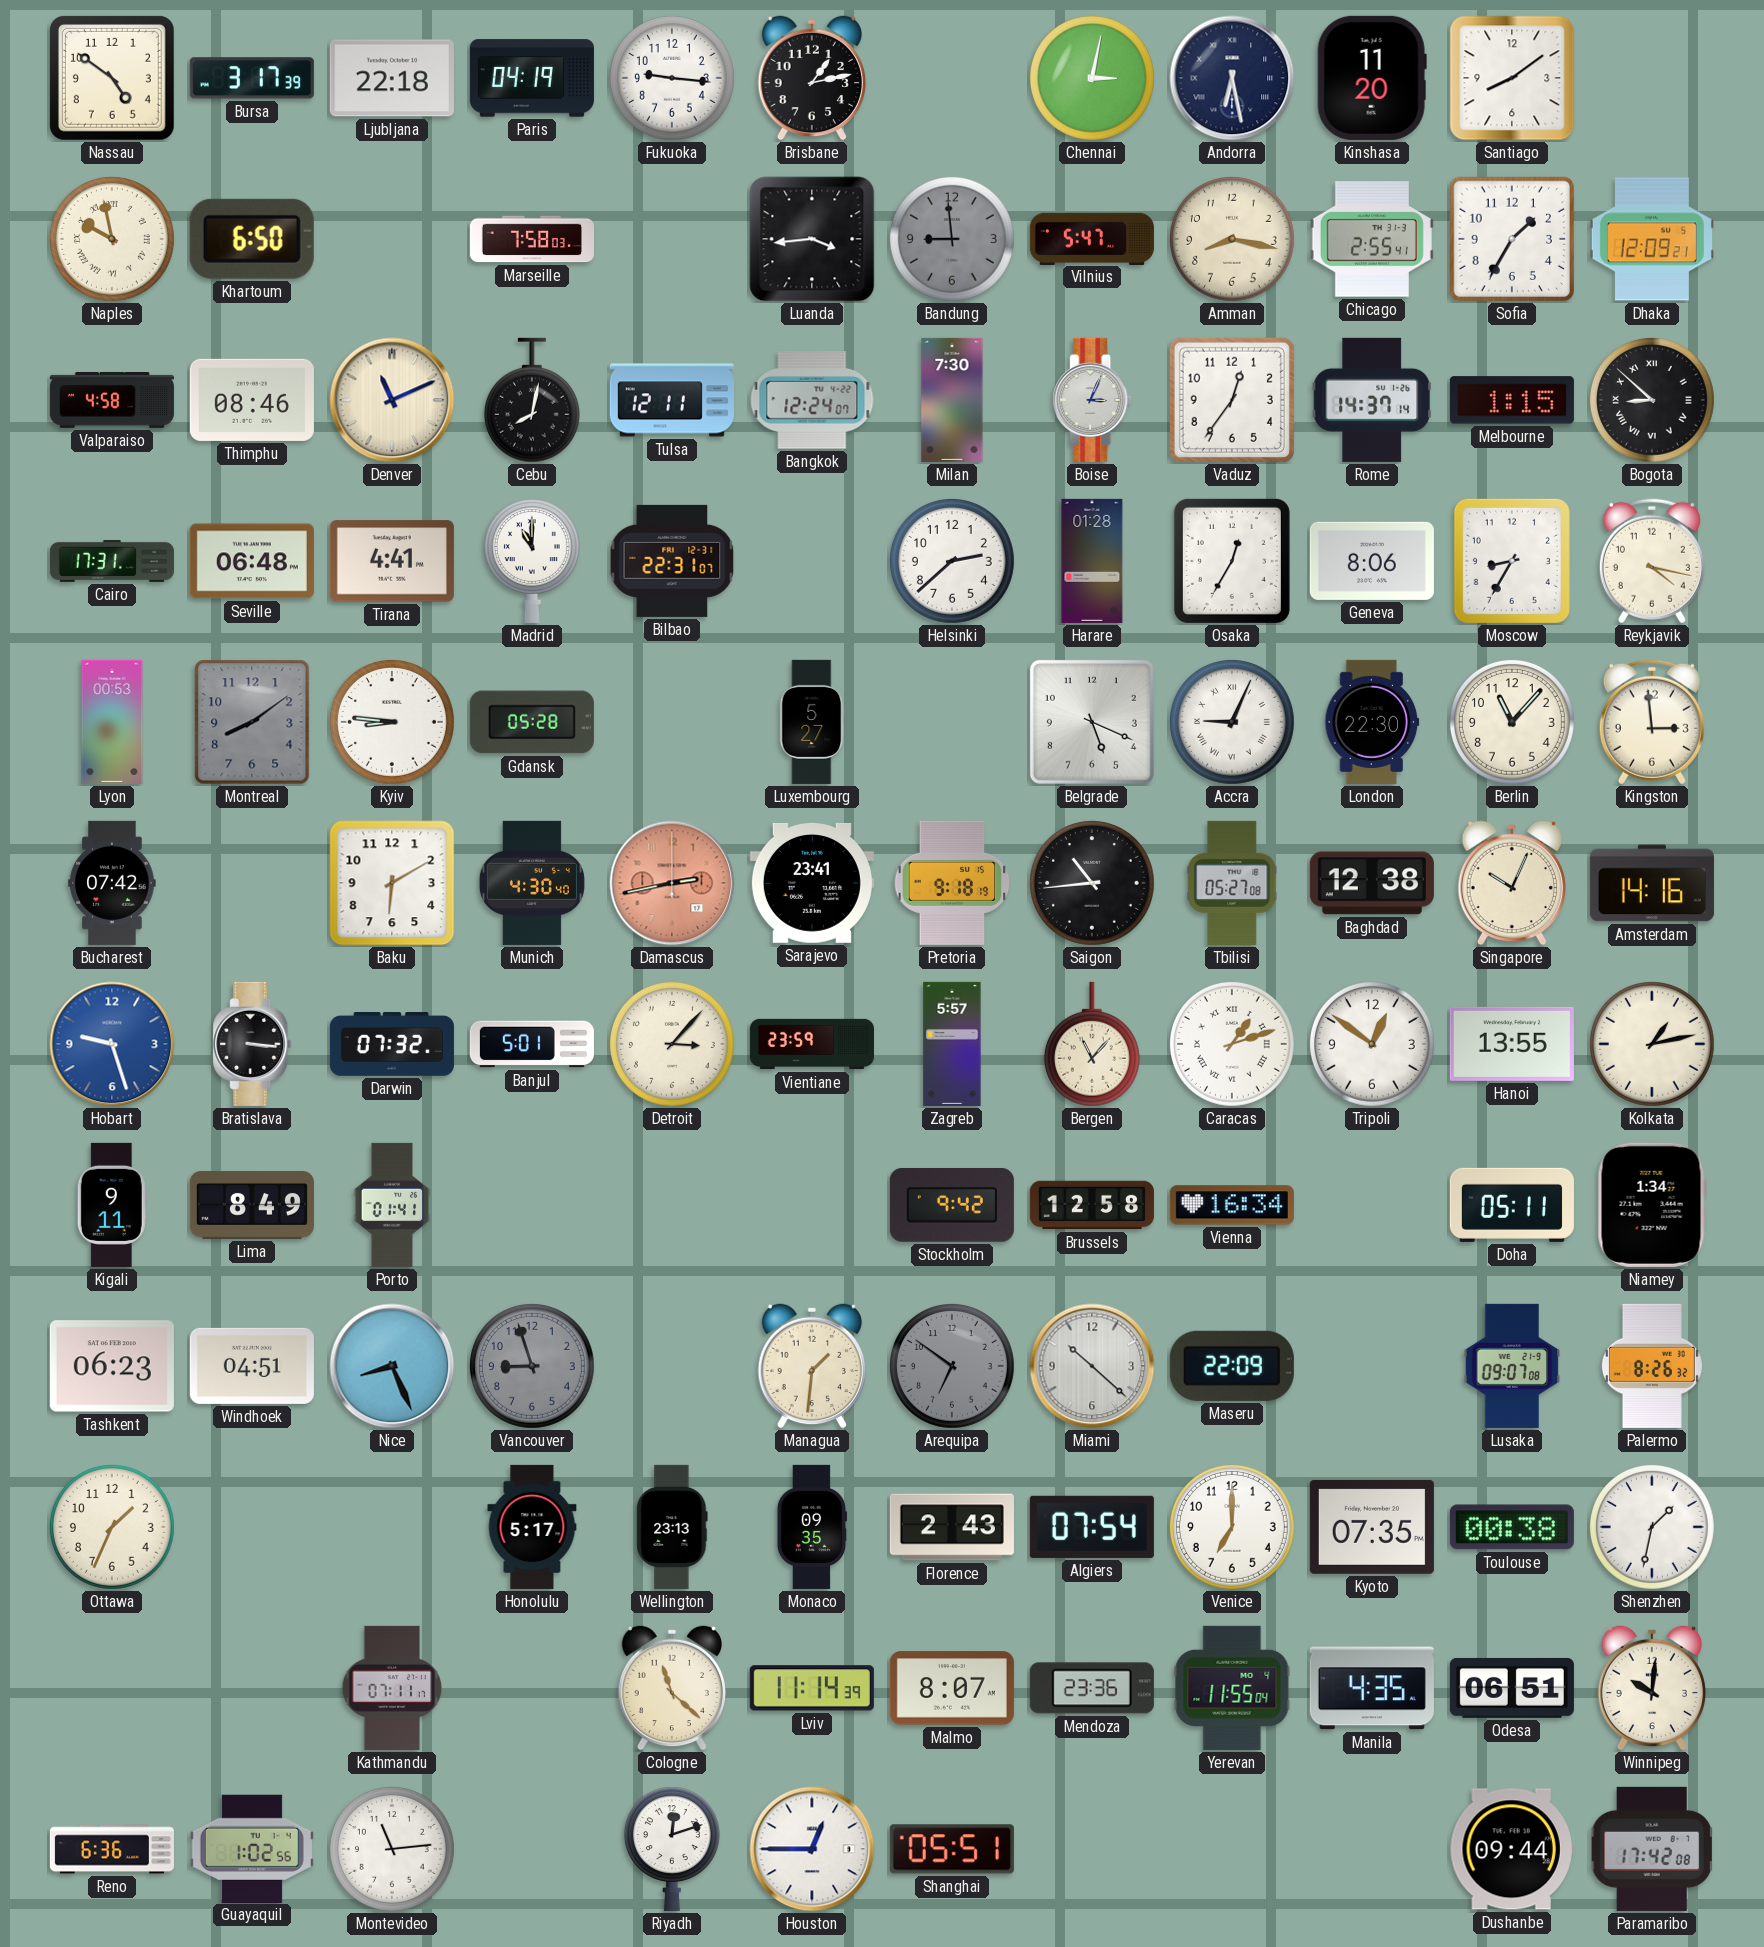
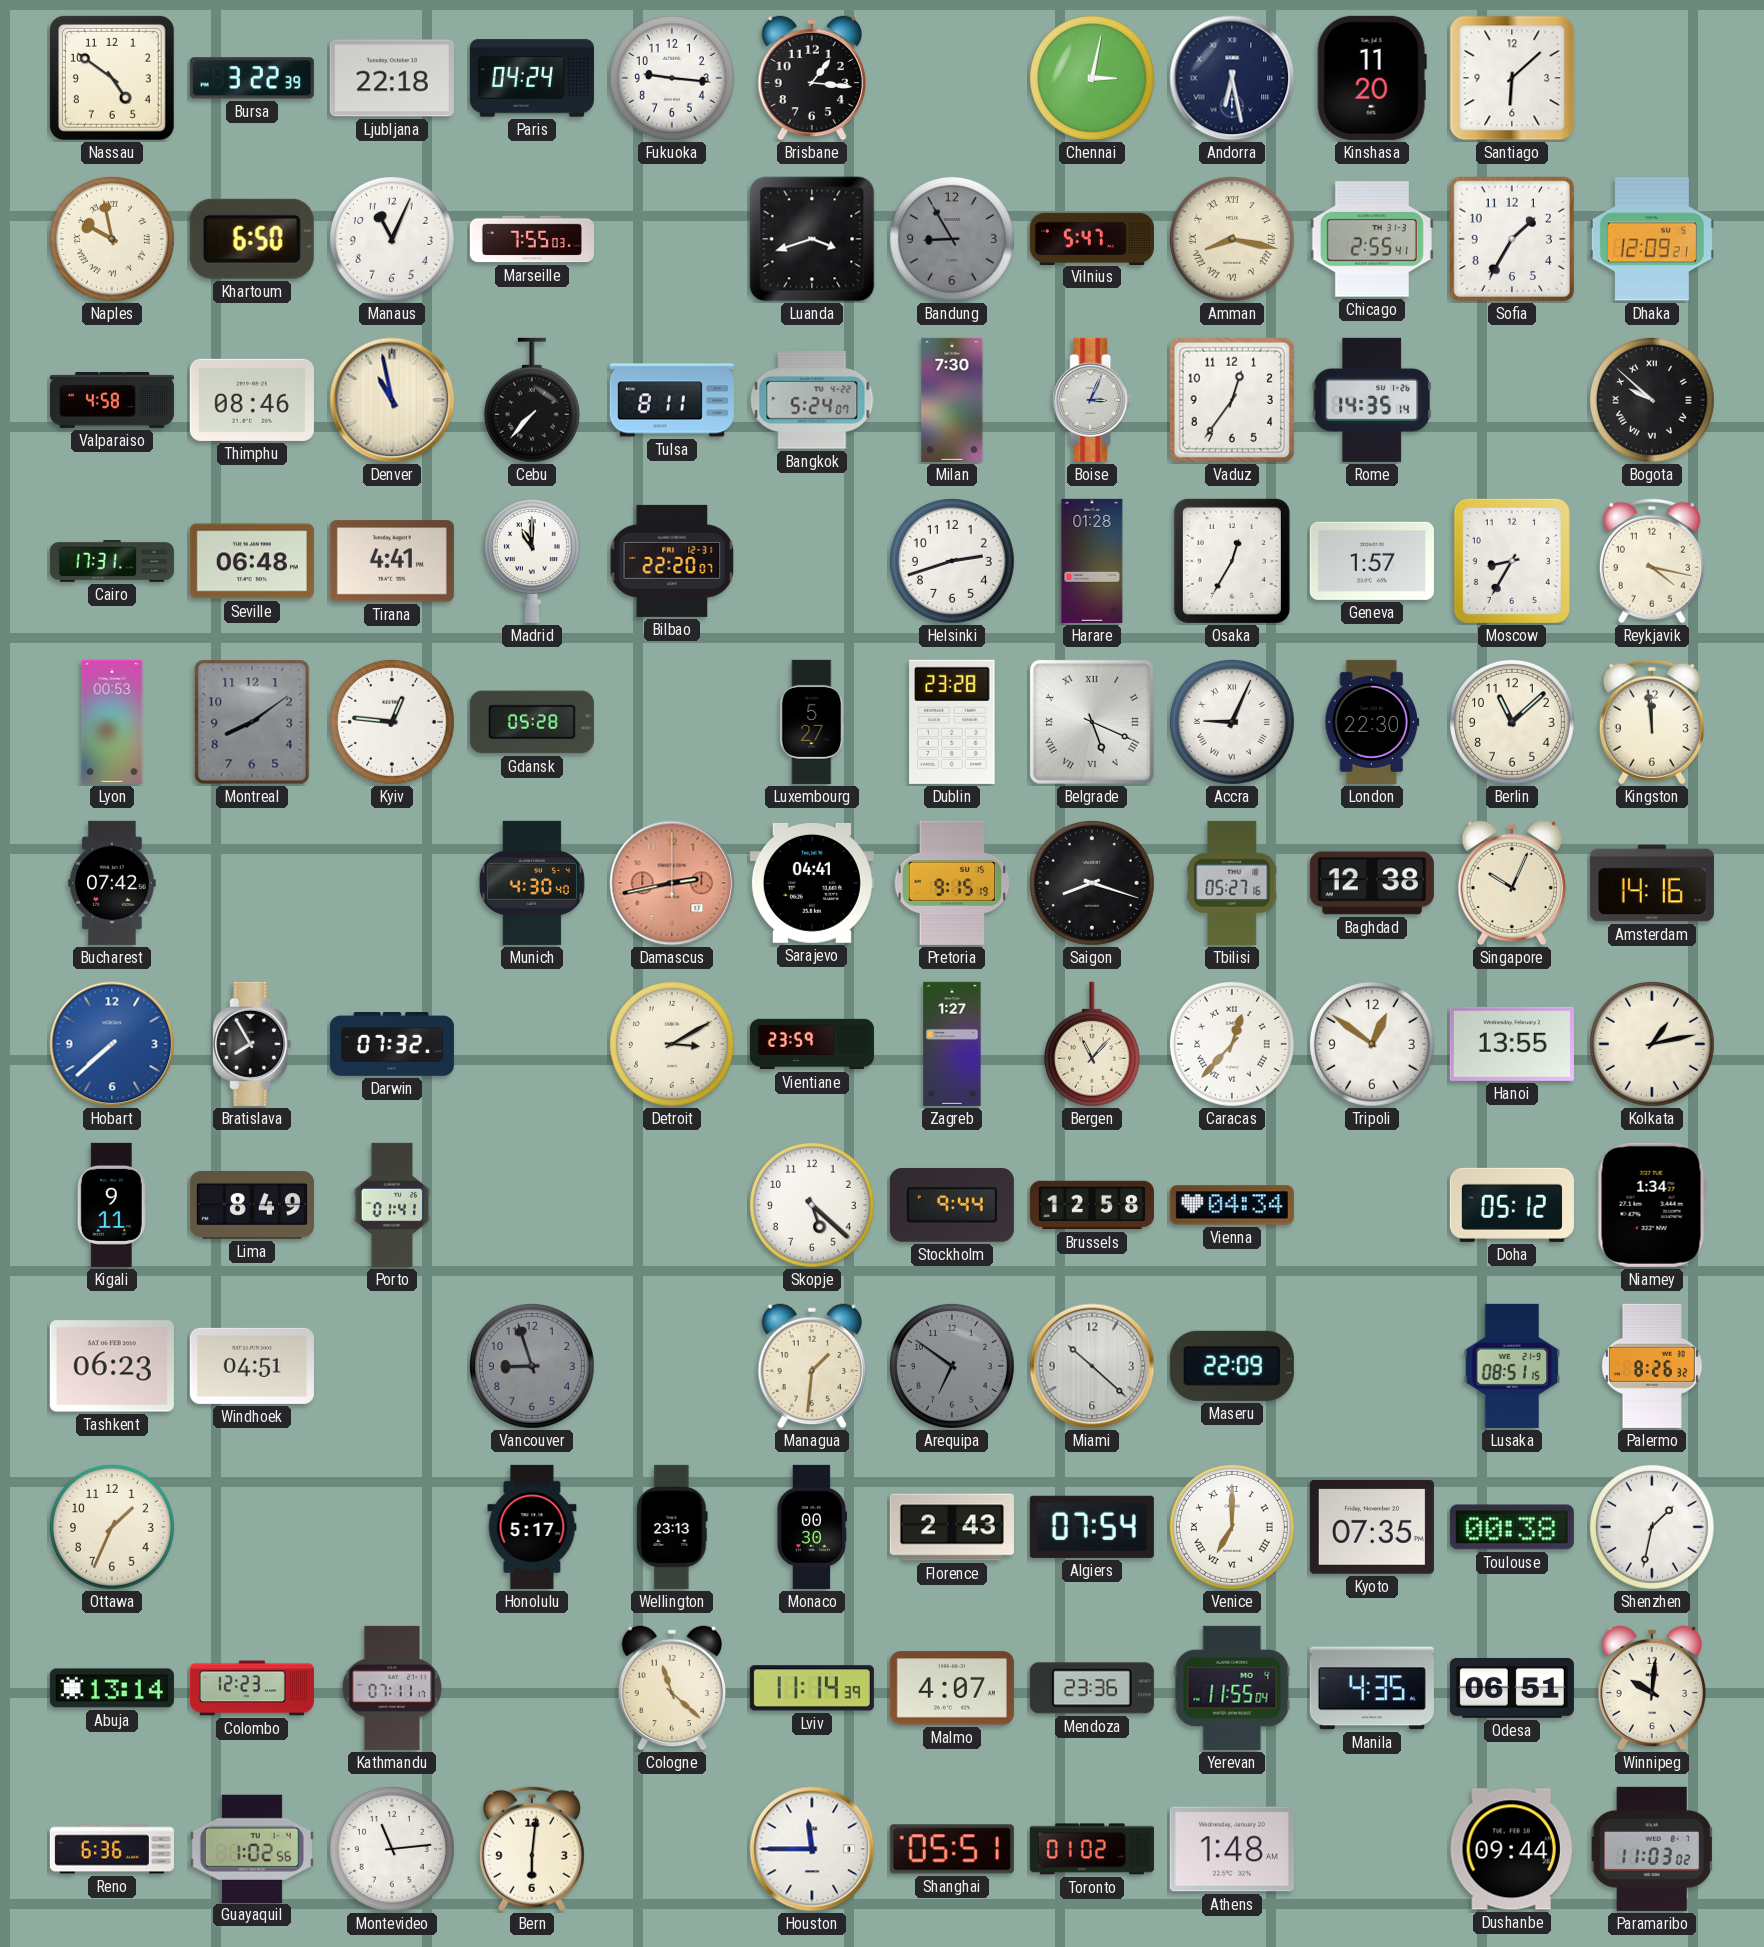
Bursa: 3:17 -> 3:22
Paris: 04:19 -> 04:24
Brisbane: 1:13 -> 1:16
Santiago: 8:09 -> 6:08
Manaus: none -> 11:04
Marseille: 7:58 -> 7:55
Luanda: 3:44 -> 3:42
Bandung: 8:59 -> 8:55
Amman numerals: Arabic -> Roman
Denver: 11:11 -> 10:58
Cebu: 8:02 -> 7:37
Tulsa: 12:11 -> 8:11
Bangkok: 12:24 -> 5:24
Rome: 14:37 -> 14:35
Melbourne: 1:15 -> none
Bogota: 8:52 -> 9:52
Bilbao: 22:31 -> 22:20
Helsinki: 2:38 -> 2:42
Geneva: 8:06 -> 1:57
Kyiv: 8:46 -> 12:46
Dublin: none -> 23:28
Belgrade numerals: Arabic -> Roman
Berlin: 11:07 -> 11:08
Kingston: 2:59 -> 11:59
Baku: 6:10 -> none
Sarajevo: 23:41 -> 04:41
Pretoria: 9:18 -> 9:15
Saigon: 10:44 -> 8:18
Tbilisi: 05:27:08 -> 05:27:16
Hobart: 9:27 -> 7:38
Bratislava: 3:16 -> 7:55
Banjul: 5:01 -> none
Detroit: 3:07 -> 3:10
Zagreb: 5:57 -> 1:27
Caracas: 1:12 -> 12:37
Skopje: none -> 5:22
Stockholm: 9:42 -> 9:44
Vienna: 16:34 -> 04:34
Doha: 05:11 -> 05:12
Nice: 8:26 -> none
Lusaka: 09:07 -> 08:51
Monaco: 09:35 -> 00:30
Venice numerals: Arabic -> Roman
Abuja: none -> 13:14
Colombo: none -> 12:23
Malmo: 8:07 -> 4:07
Bern: none -> 6:01
Riyadh: 12:12 -> none
Houston: 12:45 -> 11:45
Toronto: none -> 01:02
Athens: none -> 1:48
Paramaribo: 17:42 -> 11:03
